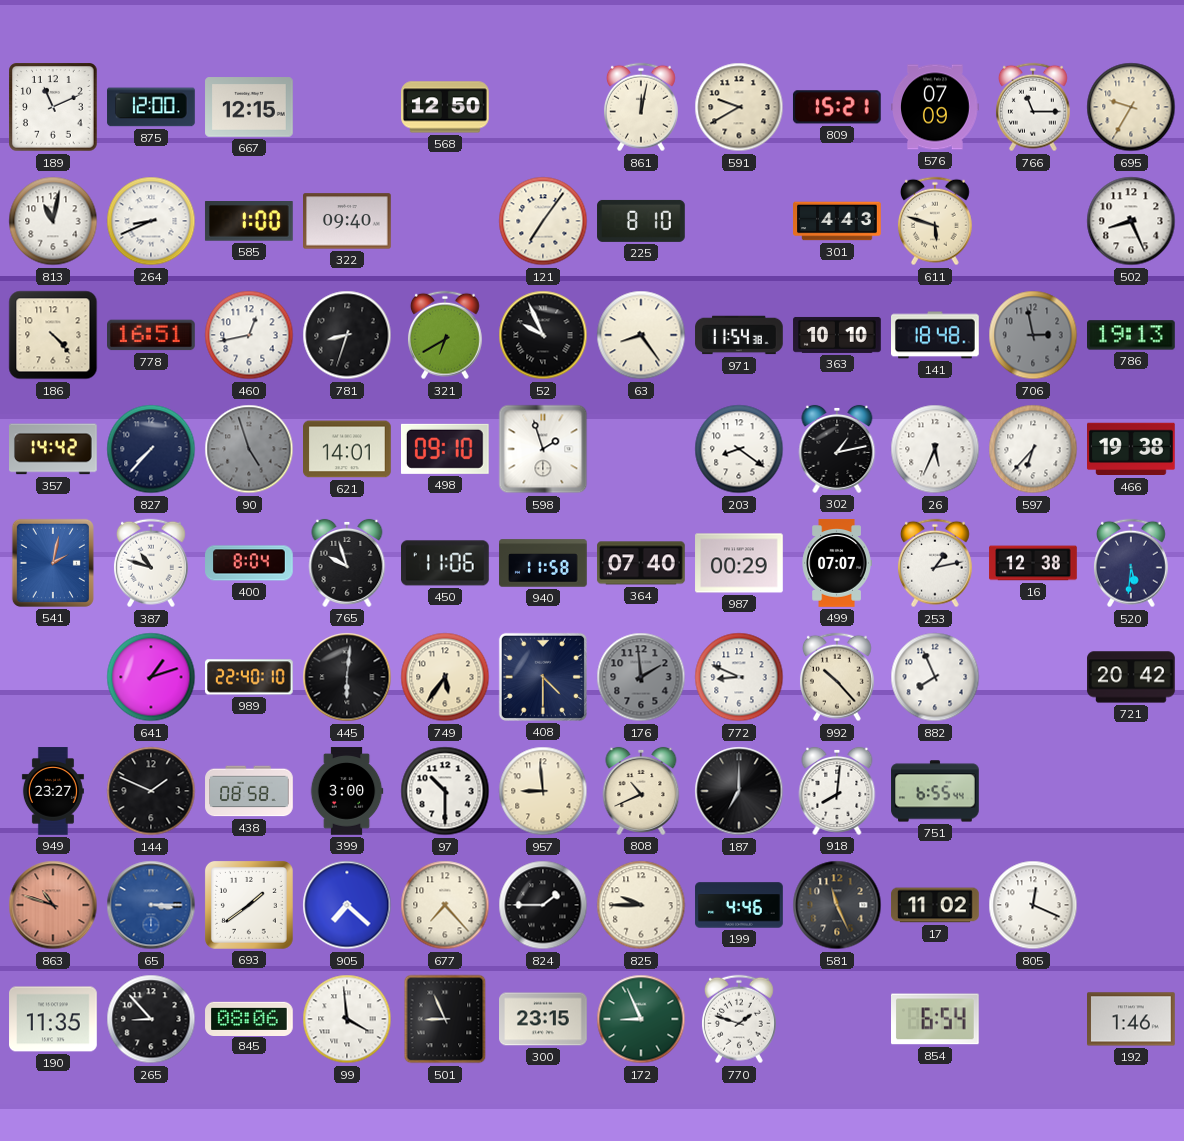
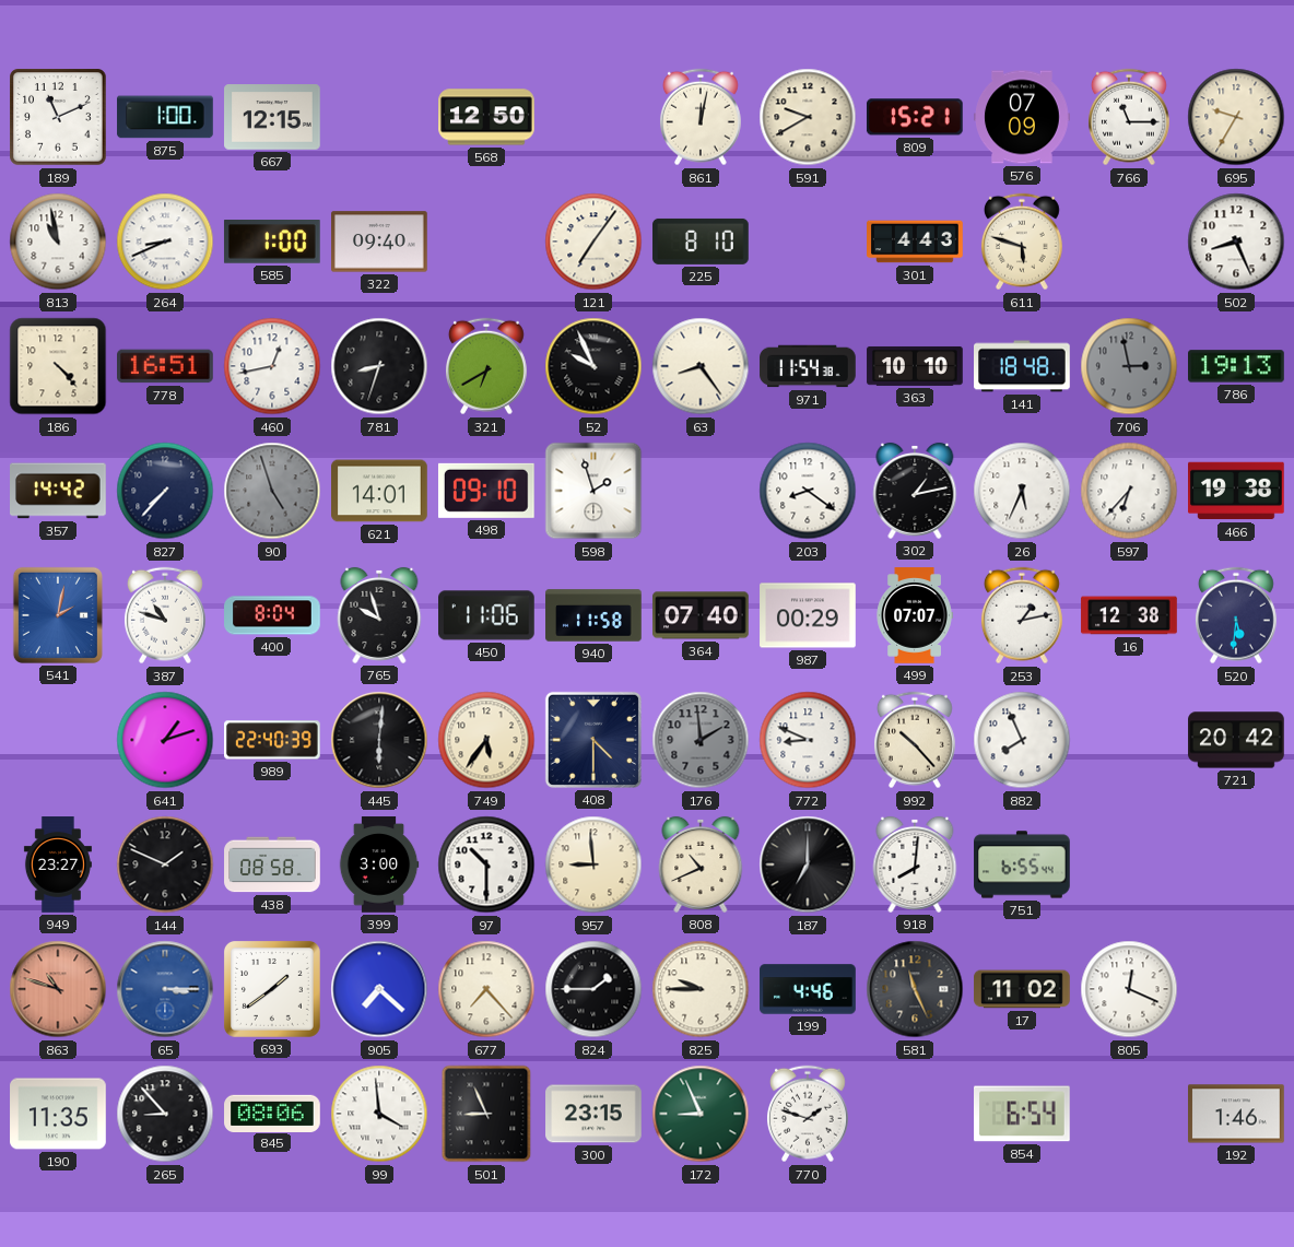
875: 12:00 -> 1:00
813: 11:02 -> 10:58
989: 22:40:10 -> 22:40:39
